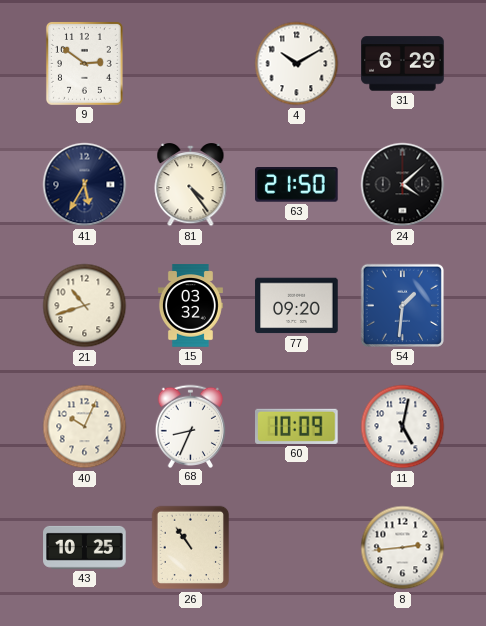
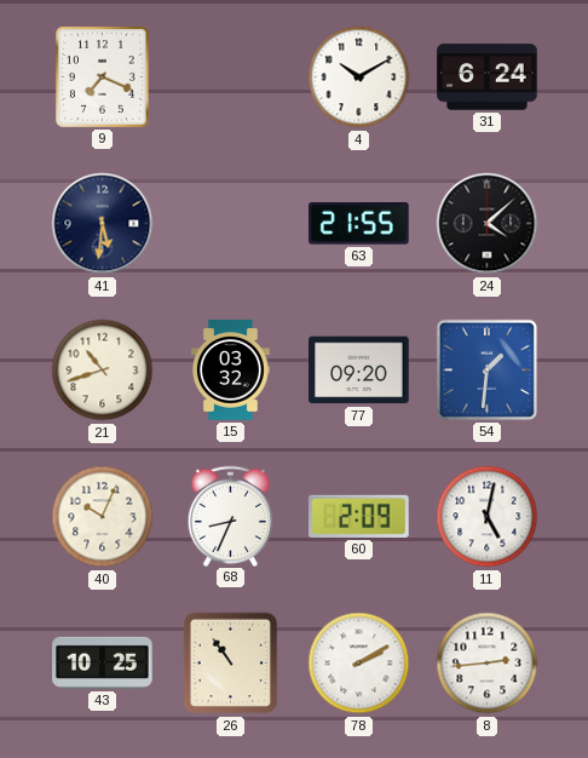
9: 2:51 -> 7:19
31: 6:29 -> 6:24
41: 5:35 -> 5:31
81: 4:24 -> none
63: 21:50 -> 21:55
60: 10:09 -> 2:09
78: none -> 2:10
